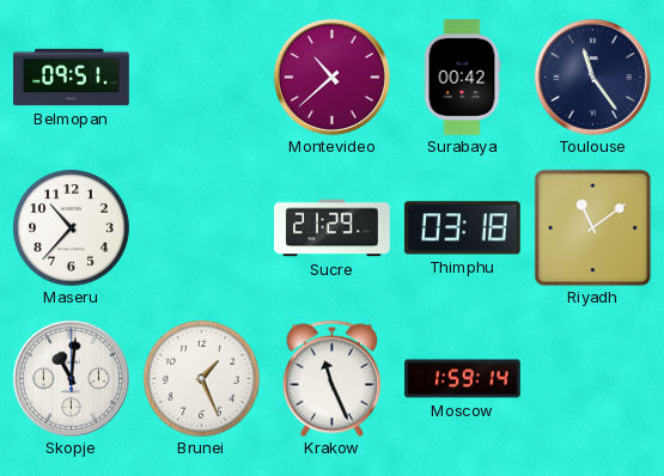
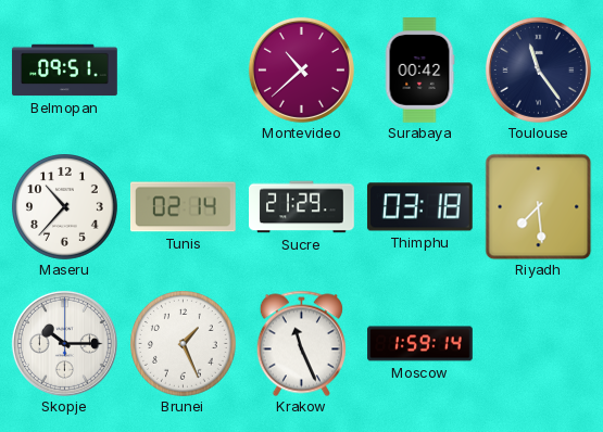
Tunis: none -> 02:14
Riyadh: 11:09 -> 7:29
Skopje: 11:01 -> 10:15
